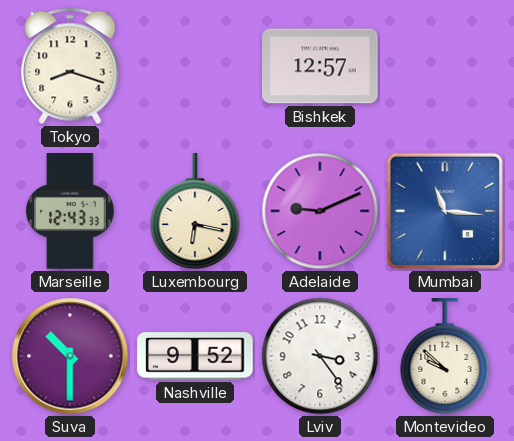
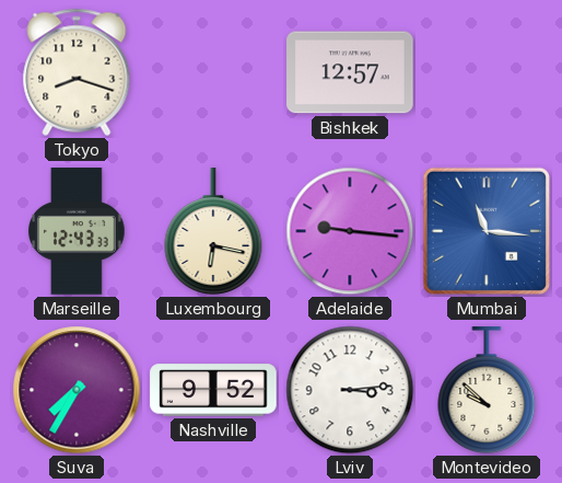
Adelaide: 9:11 -> 9:16
Suva: 10:30 -> 7:35
Lviv: 3:24 -> 3:14
